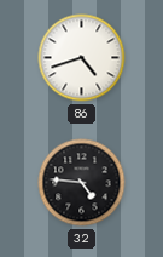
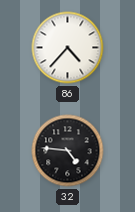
86: 4:42 -> 4:37
